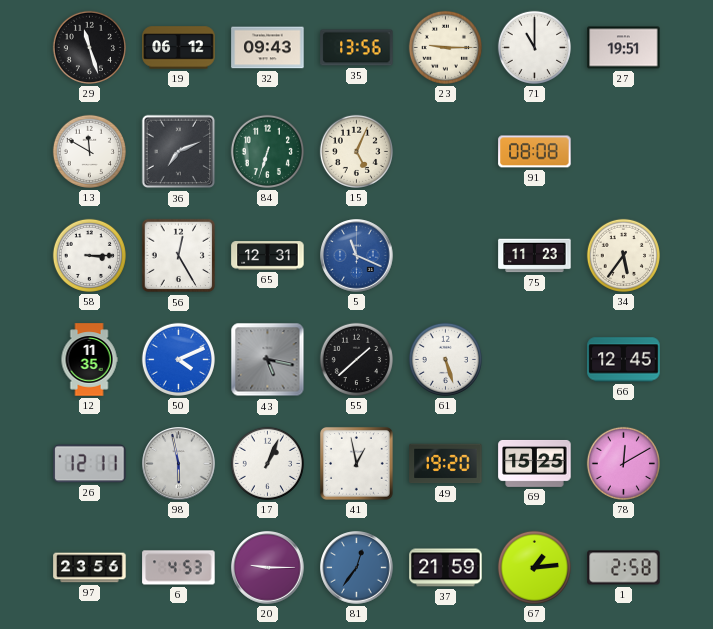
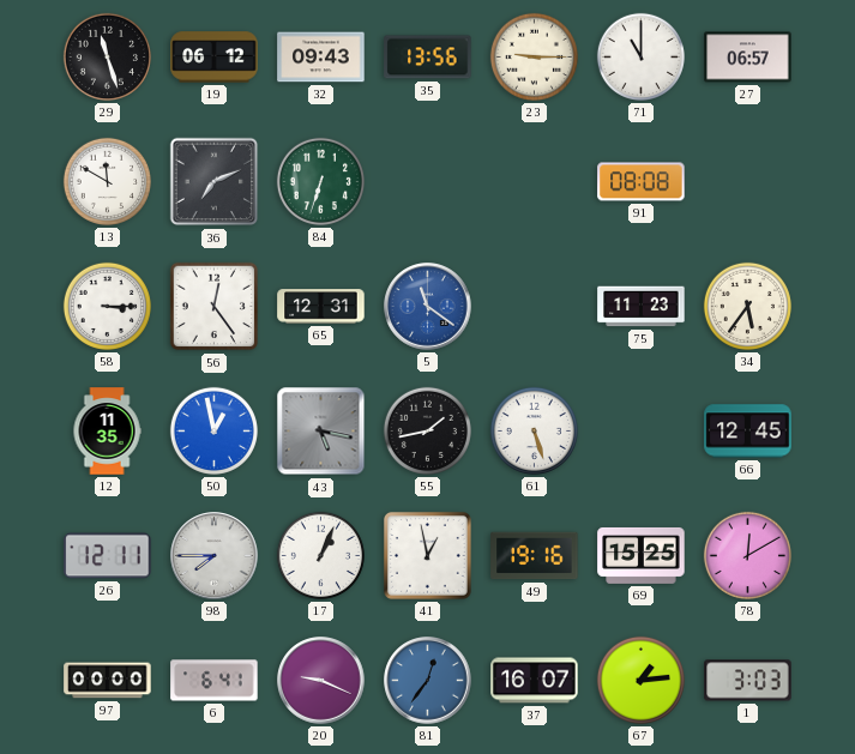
27: 19:51 -> 06:57
15: 5:04 -> none
56: 12:25 -> 12:24
5: 11:19 -> 11:21
50: 4:11 -> 12:58
55: 1:38 -> 1:43
98: 5:58 -> 7:45
49: 19:20 -> 19:16
97: 23:56 -> 00:00
6: 4:53 -> 6:41
20: 9:15 -> 9:19
37: 21:59 -> 16:07
1: 2:58 -> 3:03
